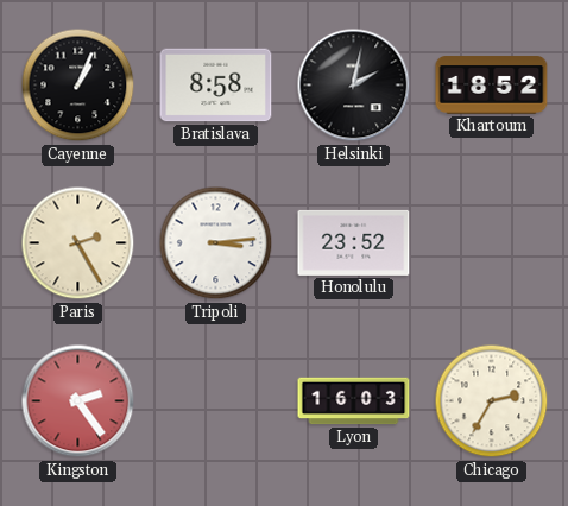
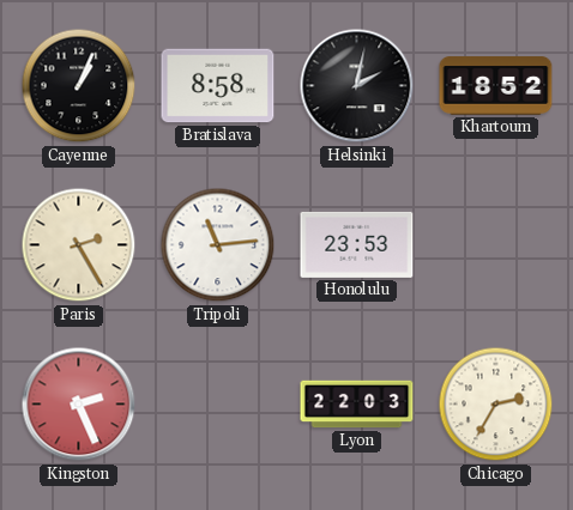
Tripoli: 3:14 -> 11:14
Honolulu: 23:52 -> 23:53
Kingston: 2:24 -> 2:26
Lyon: 16:03 -> 22:03
